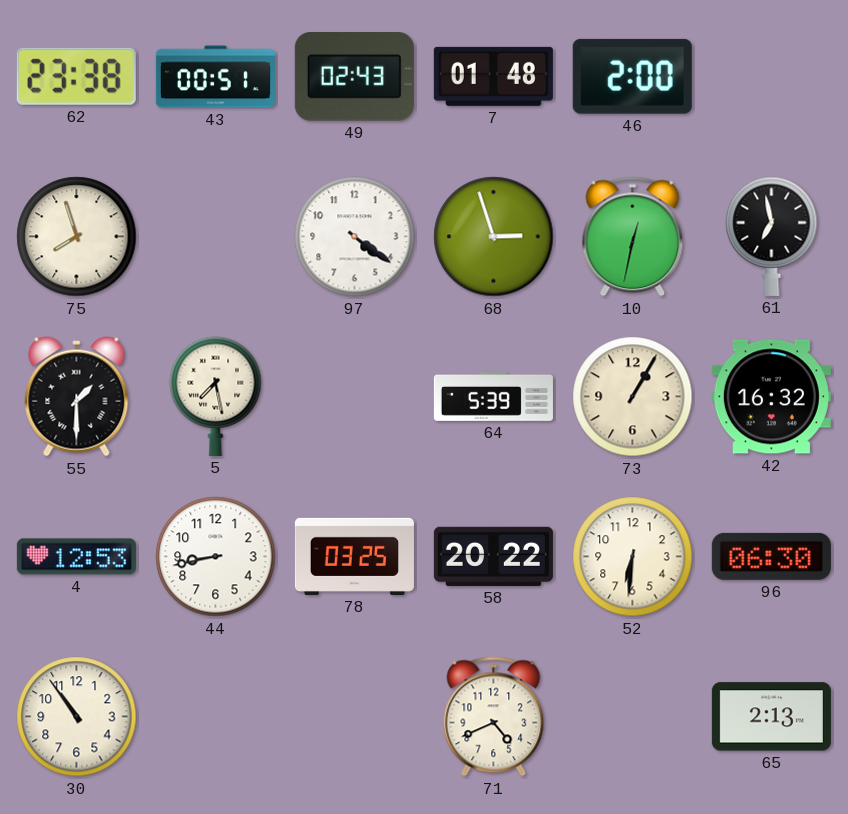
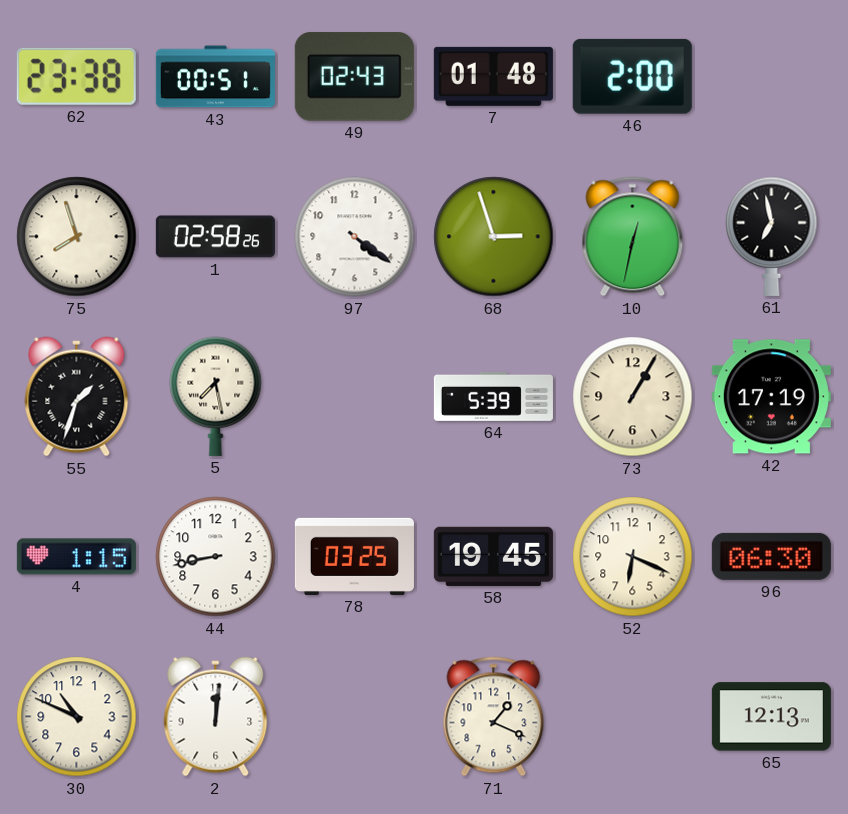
1: none -> 02:58
55: 1:30 -> 1:33
42: 16:32 -> 17:19
4: 12:53 -> 1:15
58: 20:22 -> 19:45
52: 6:31 -> 6:19
30: 10:54 -> 10:49
2: none -> 12:01
71: 4:41 -> 1:19
65: 2:13 -> 12:13
